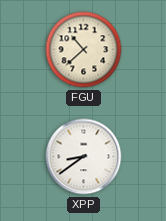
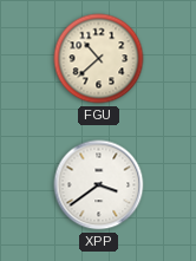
XPP: 8:39 -> 3:39
